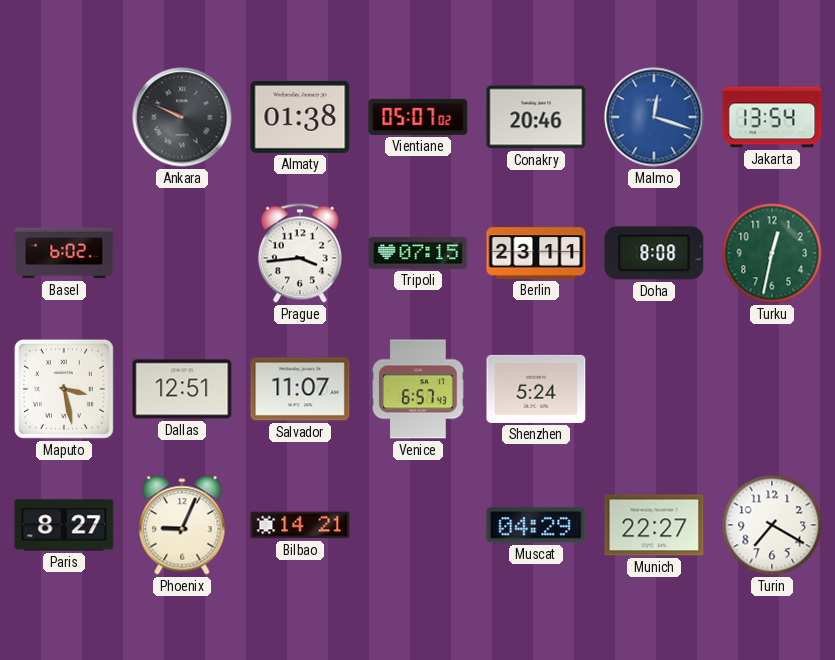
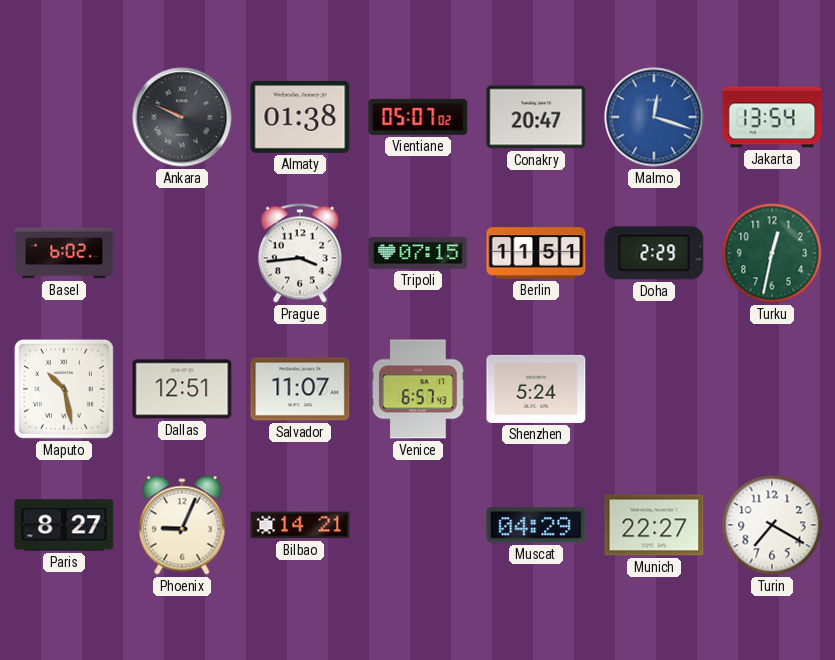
Conakry: 20:46 -> 20:47
Berlin: 23:11 -> 11:51
Doha: 8:08 -> 2:29
Maputo: 3:28 -> 10:28
